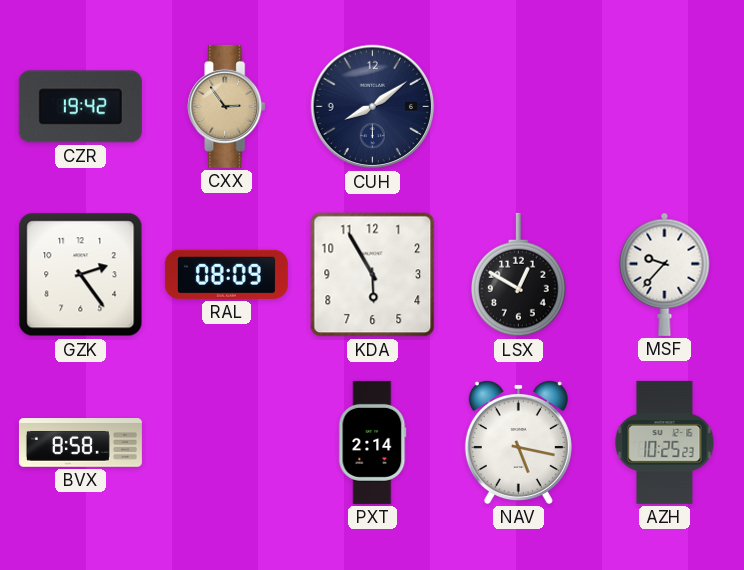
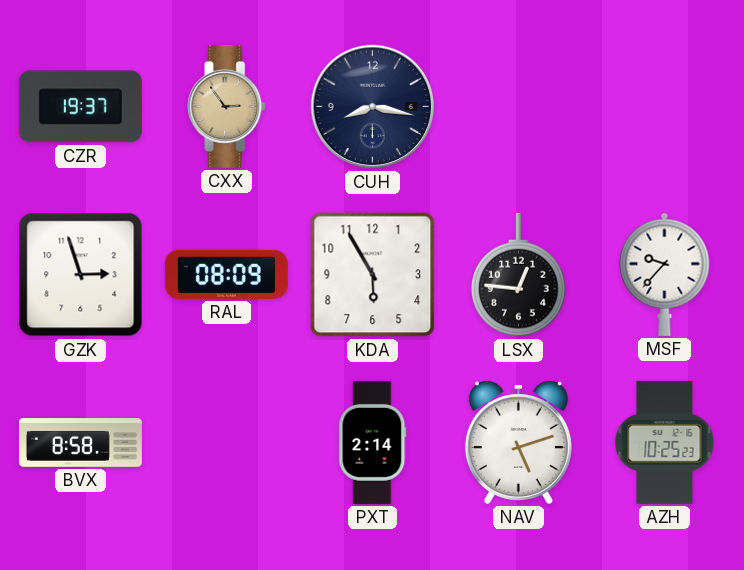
CZR: 19:42 -> 19:37
CUH: 8:09 -> 8:17
GZK: 2:24 -> 2:57
LSX: 12:50 -> 12:46
NAV: 5:17 -> 5:12
